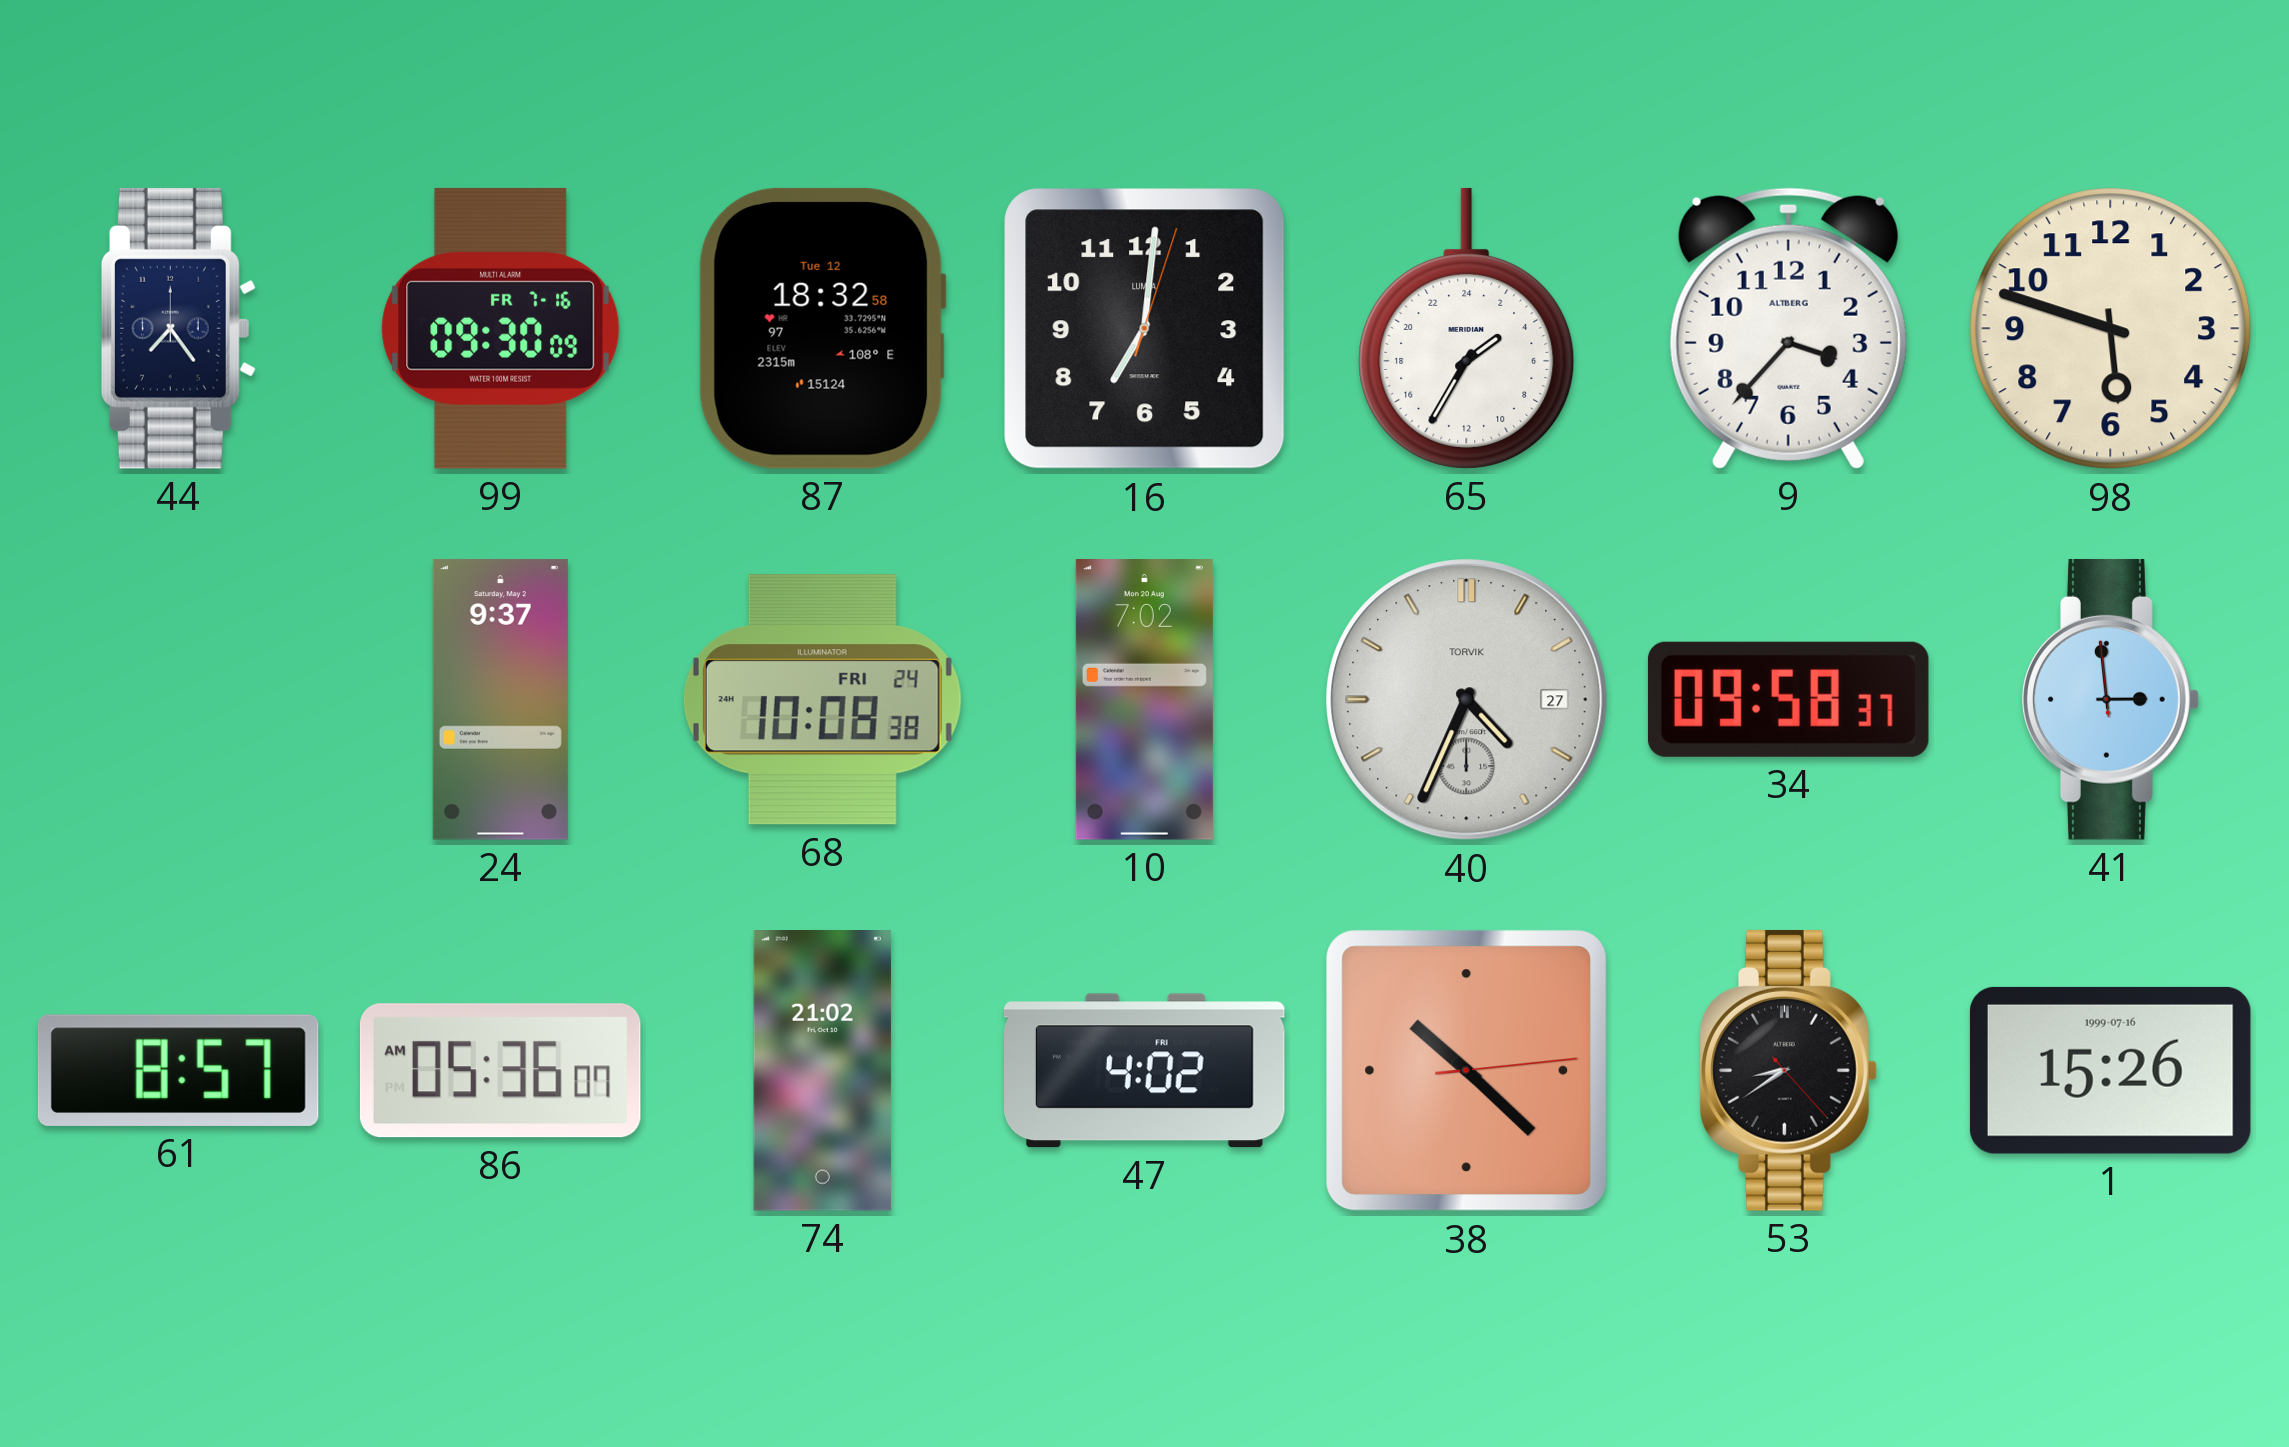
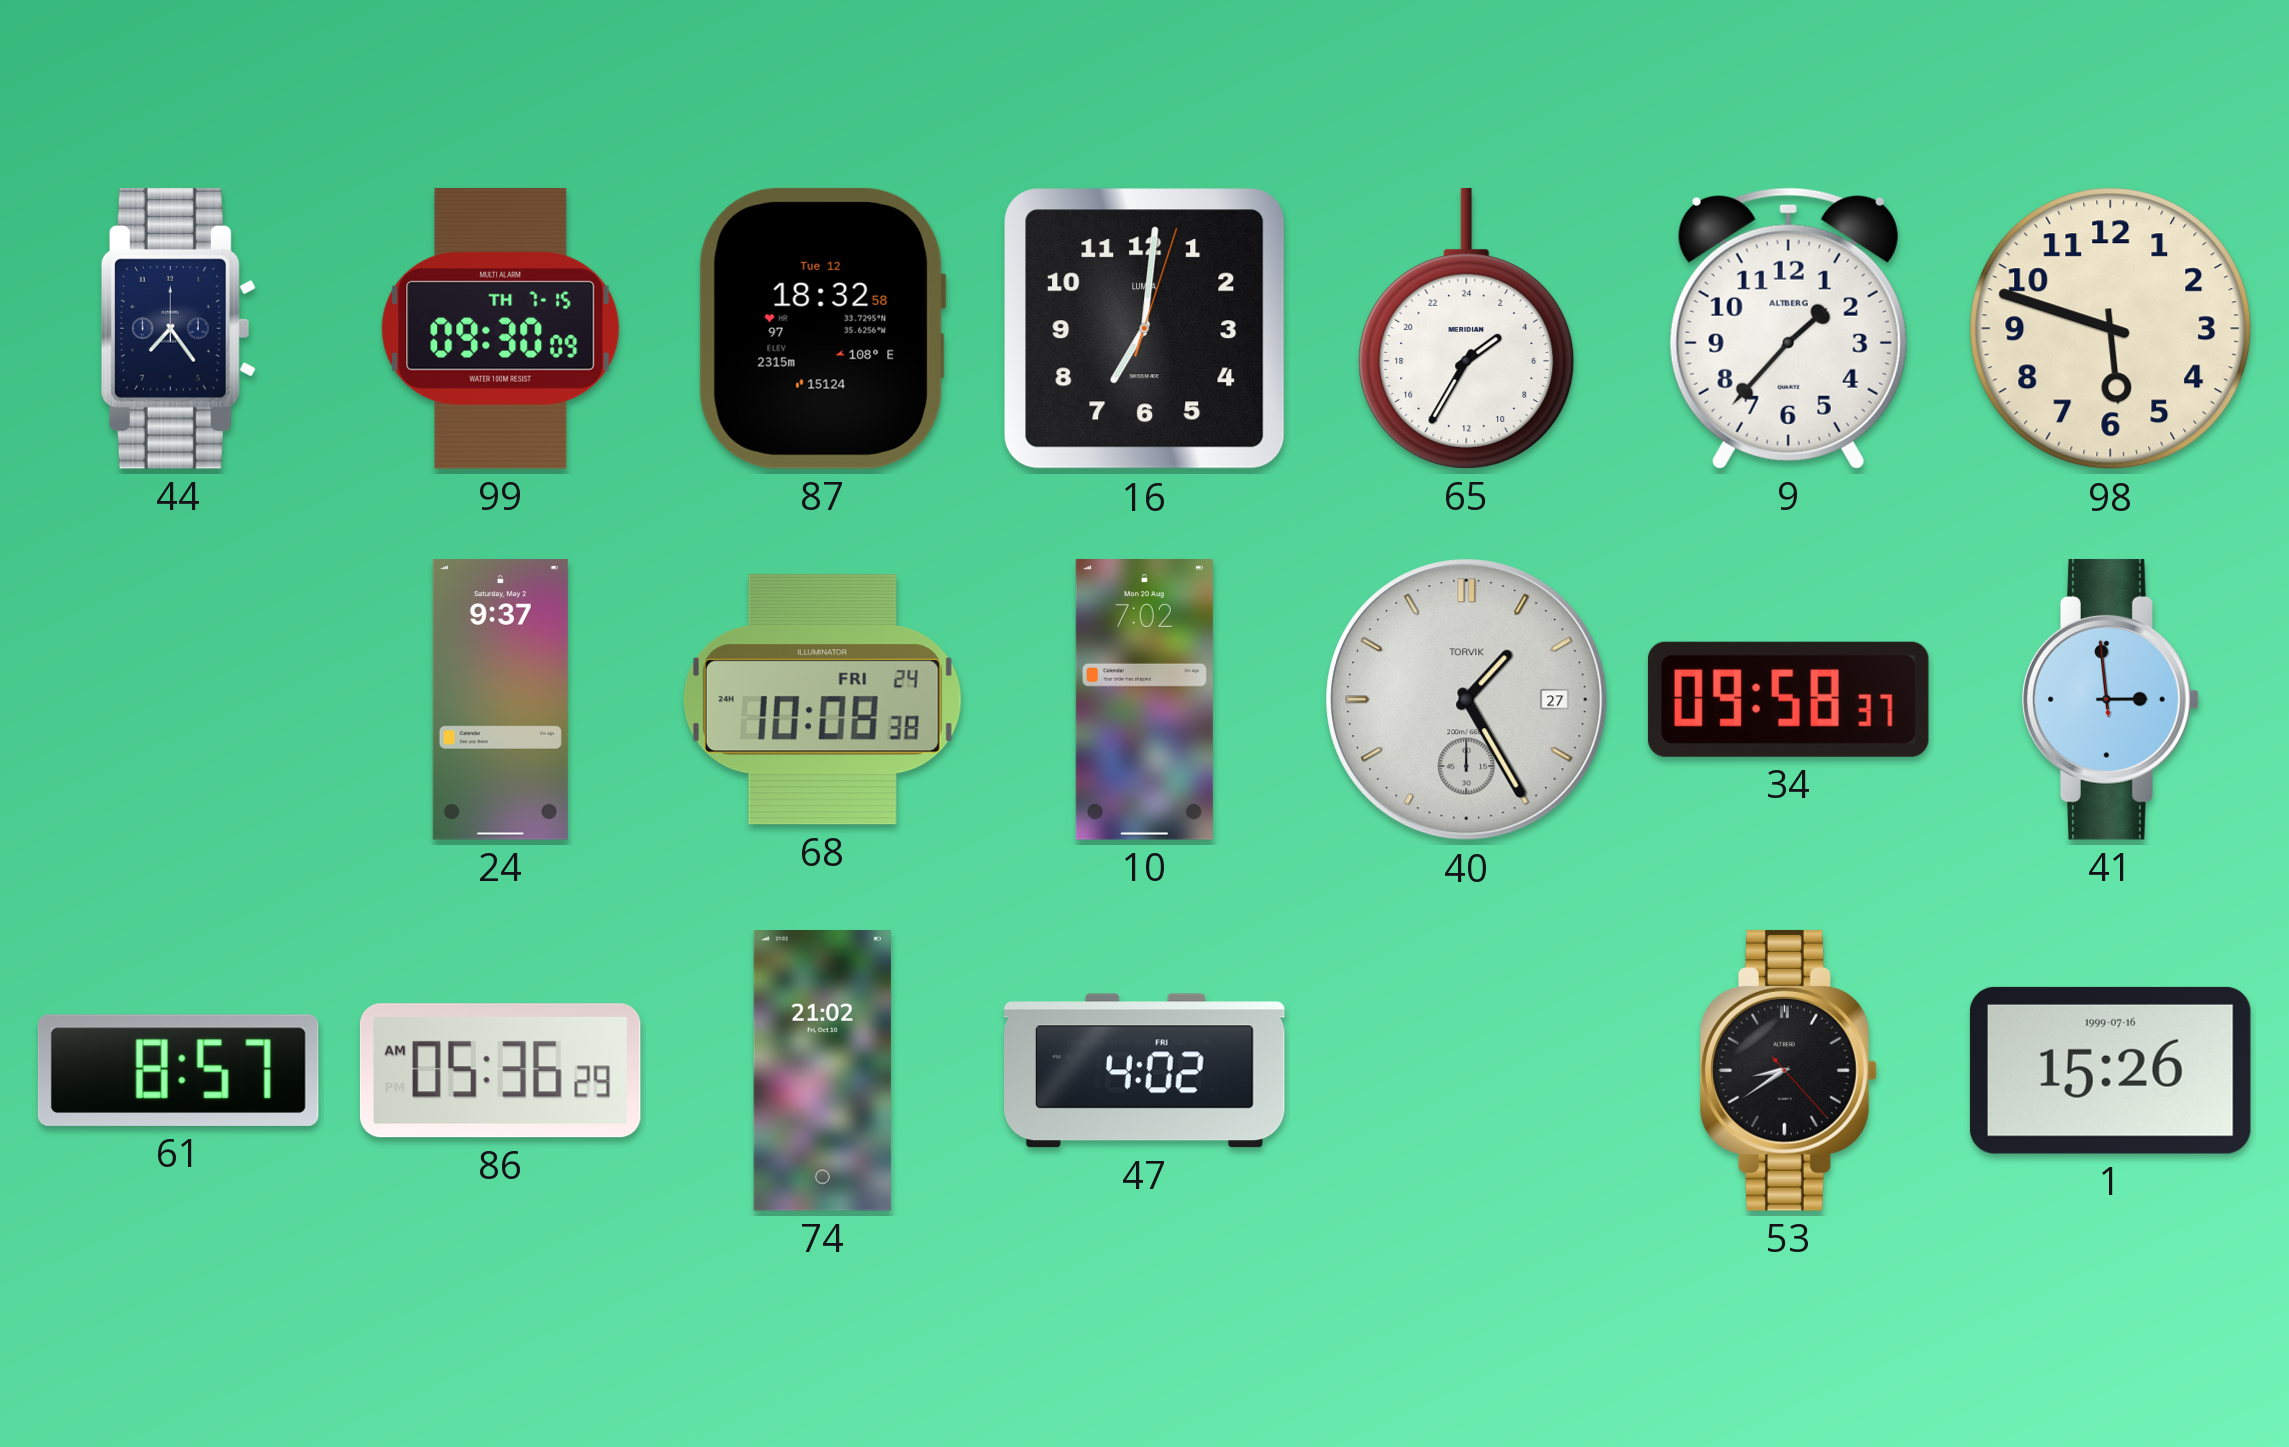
99 date: FR 7-16 -> TH 7-15
9: 3:37 -> 1:37
40: 4:34 -> 1:25
86: 05:36:07 AM -> 05:36:29 AM
38: 10:22 -> none
